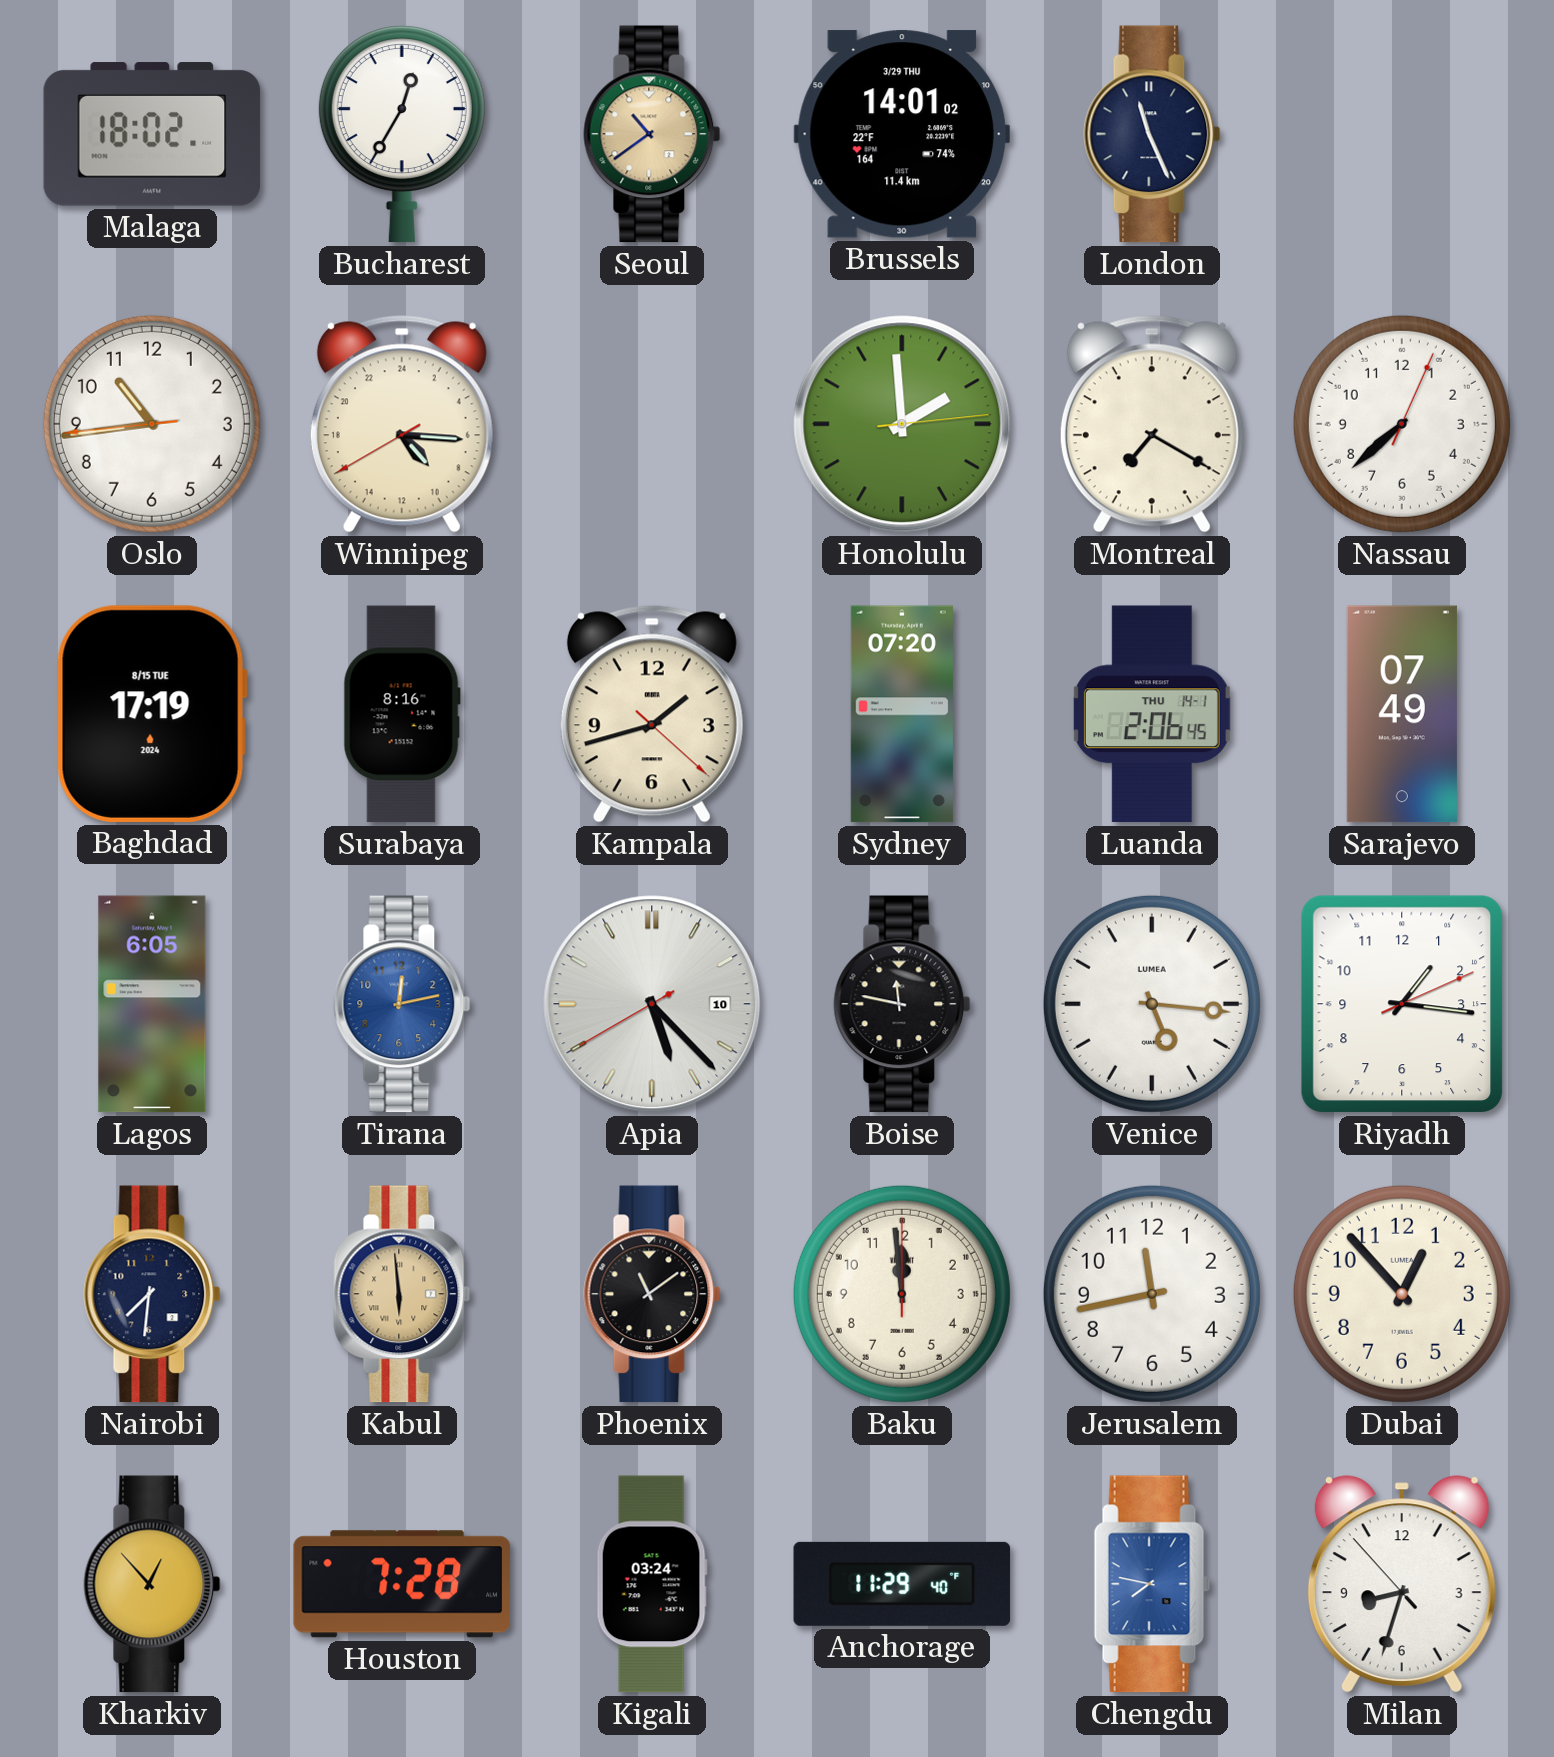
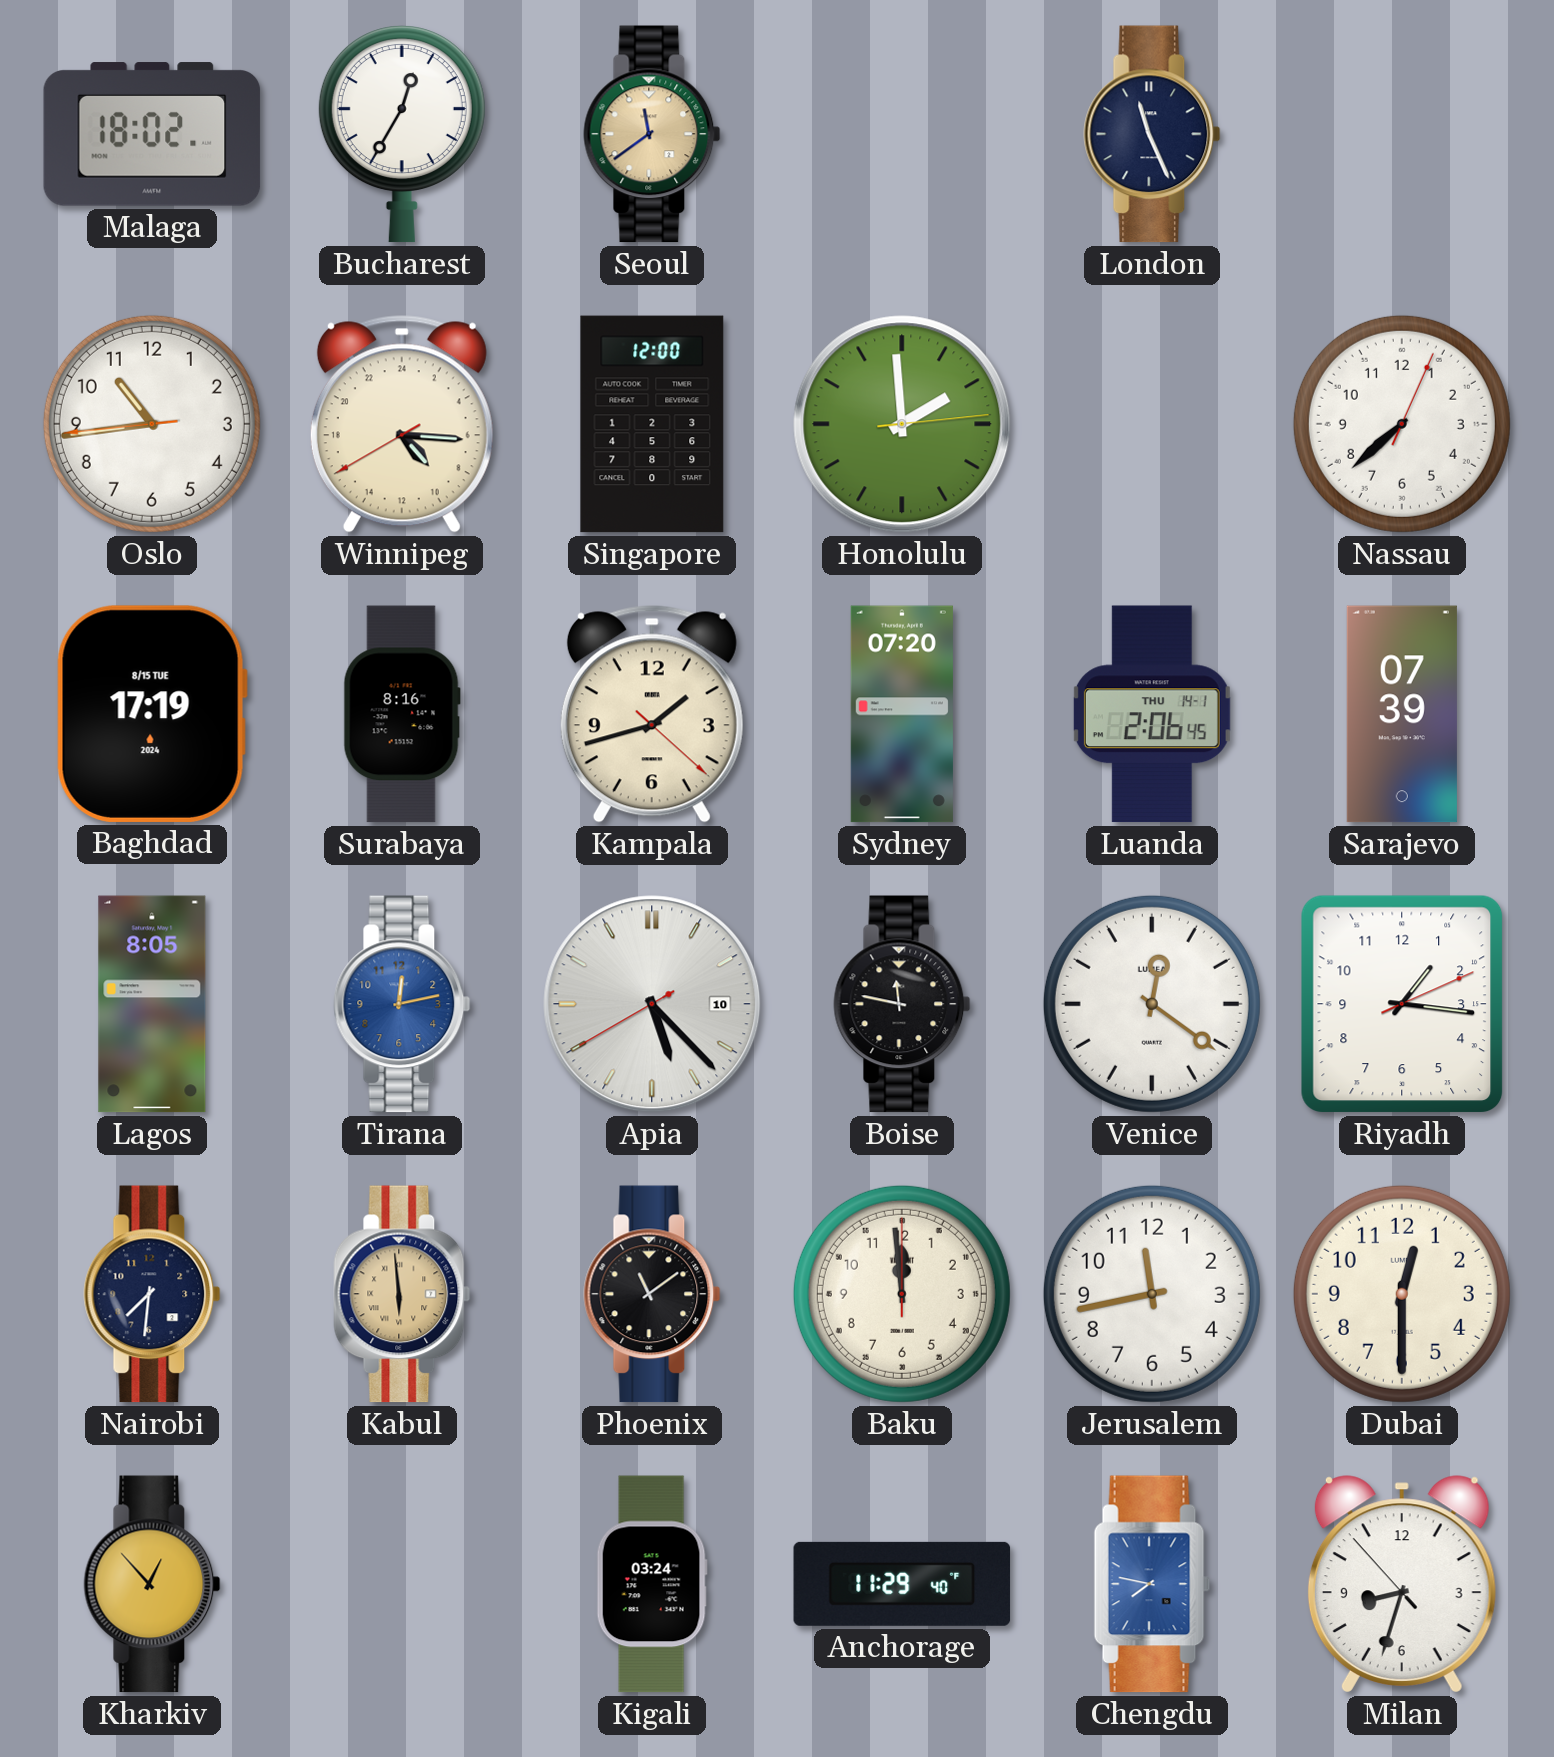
Seoul: 10:39 -> 11:39
Brussels: 14:01 -> none
Singapore: none -> 12:00
Montreal: 7:20 -> none
Sarajevo: 07:49 -> 07:39
Lagos: 6:05 -> 8:05
Venice: 5:16 -> 12:21
Dubai: 12:53 -> 12:30
Houston: 7:28 -> none
